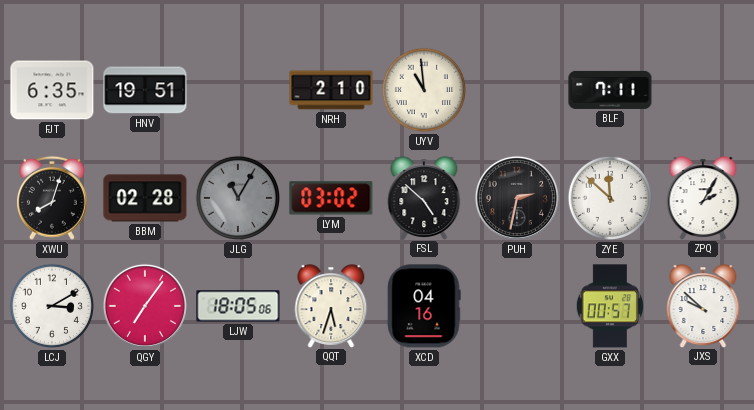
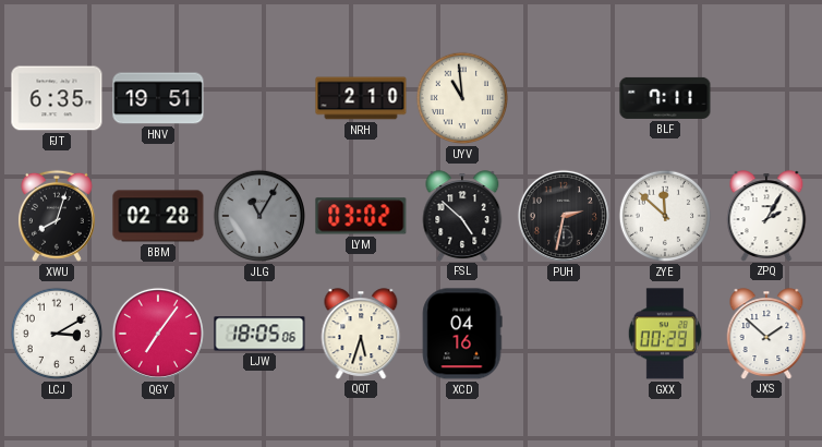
GXX: 00:57 -> 00:29
JXS: 9:52 -> 1:52
